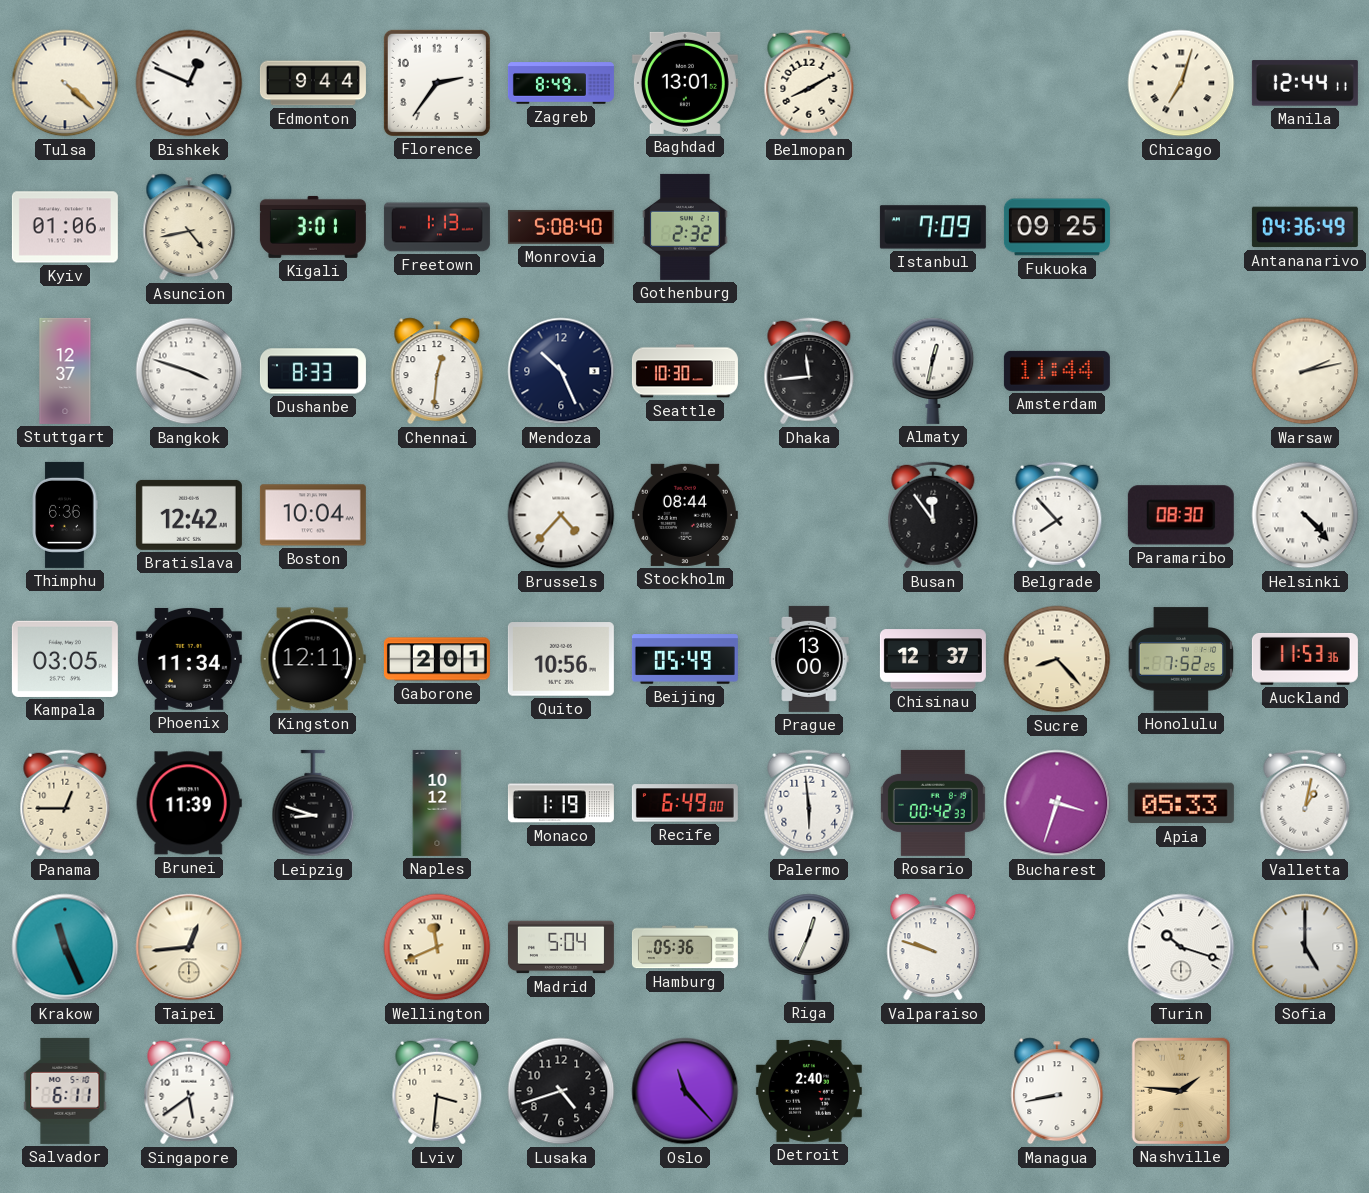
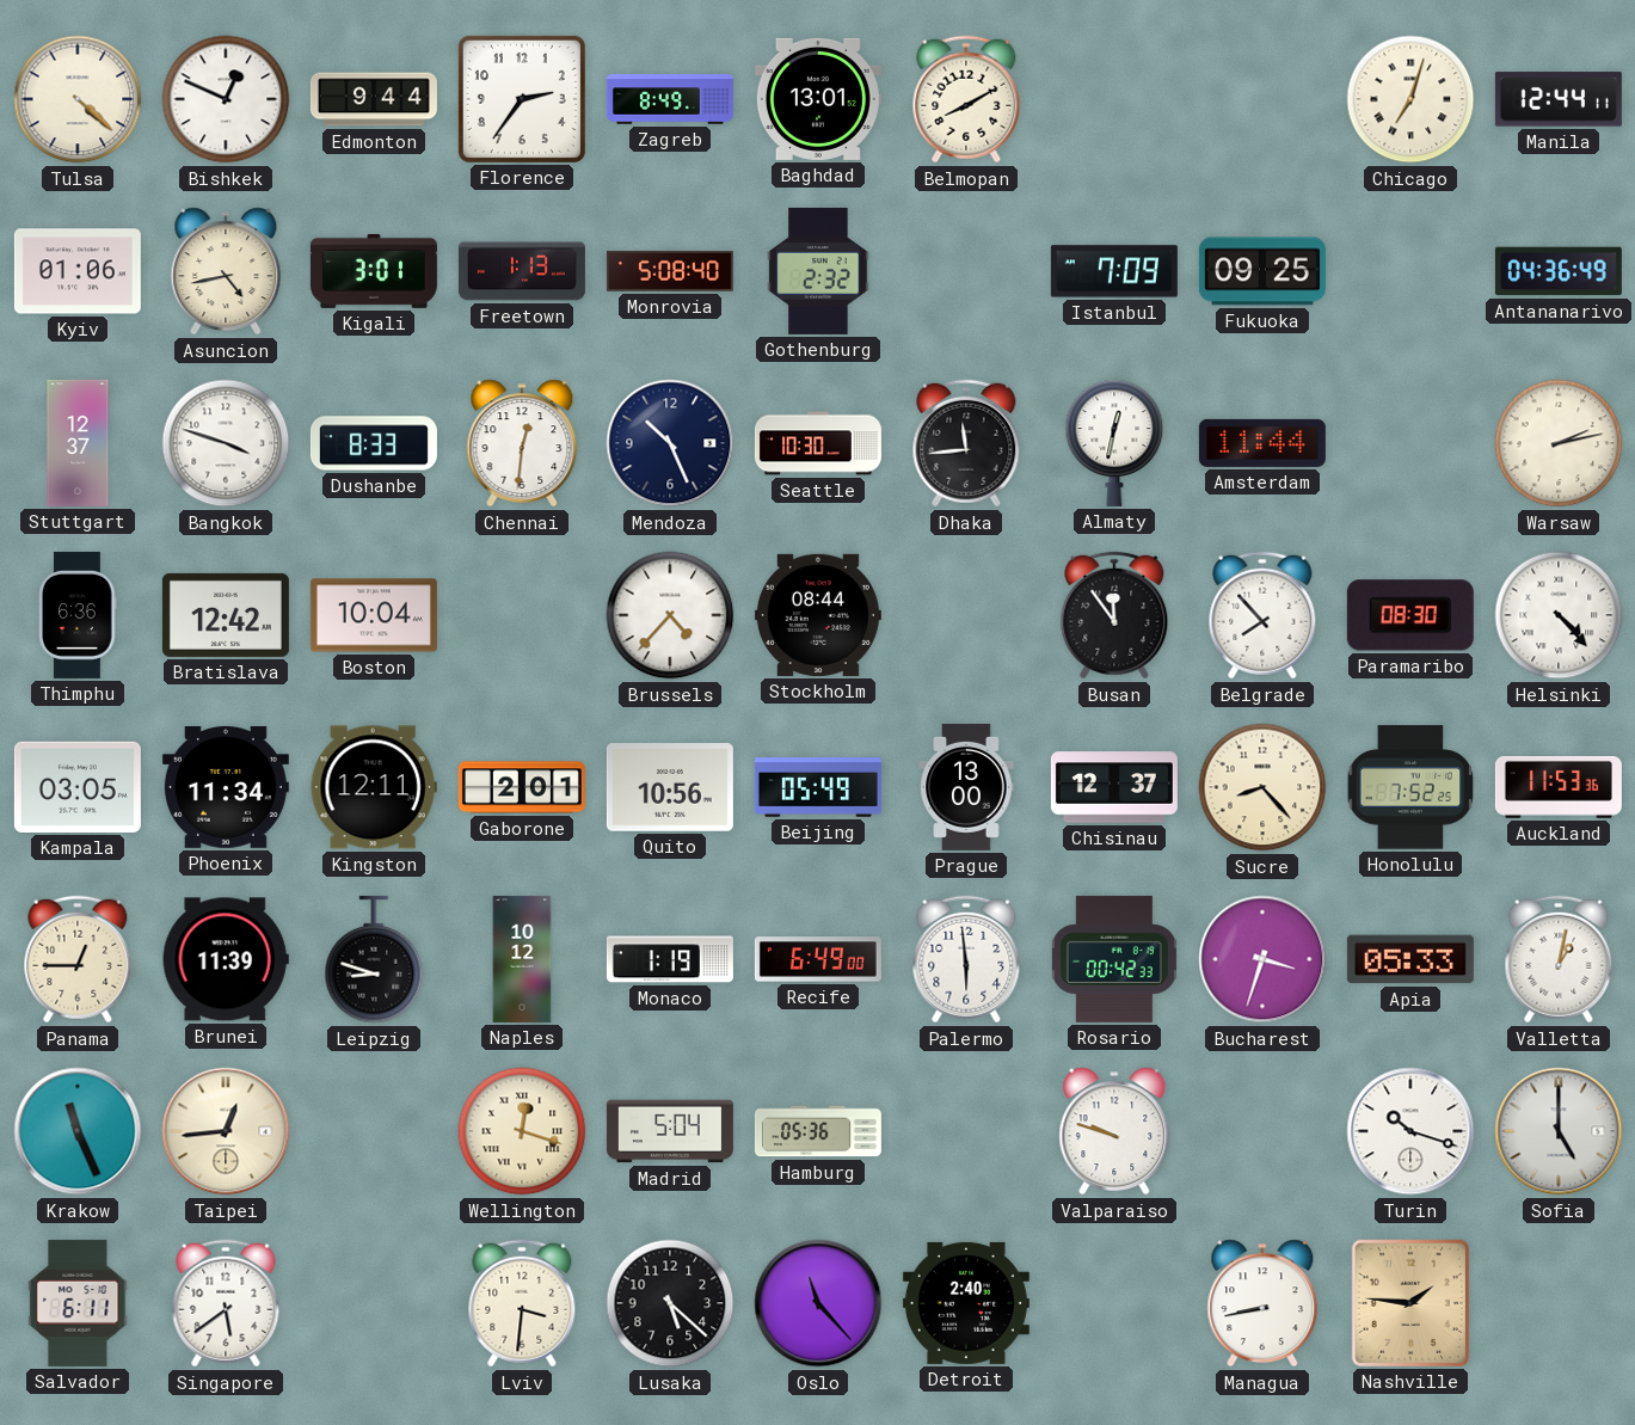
Wellington: 11:41 -> 12:18
Riga: 12:34 -> none
Lusaka: 4:42 -> 5:22
